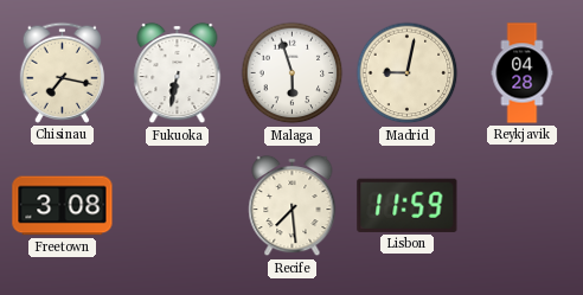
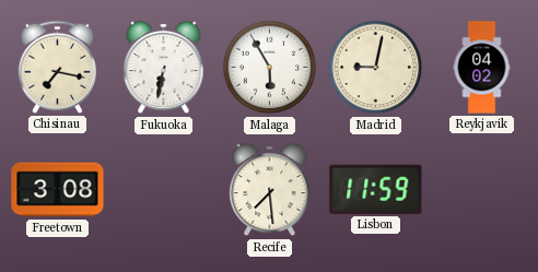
Malaga: 5:57 -> 5:55
Reykjavik: 04:28 -> 04:02
